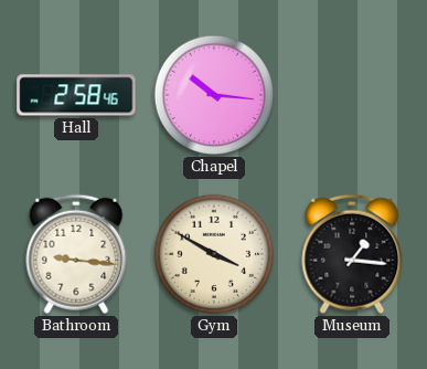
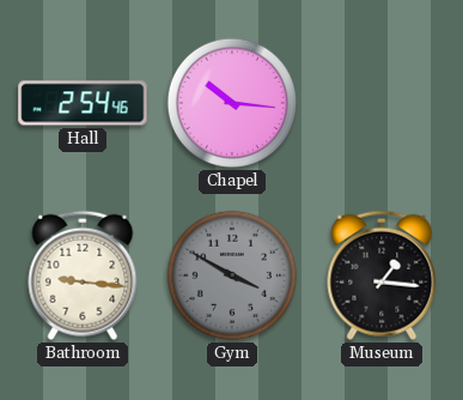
Hall: 2:58 -> 2:54
Gym dial: cream -> grey
